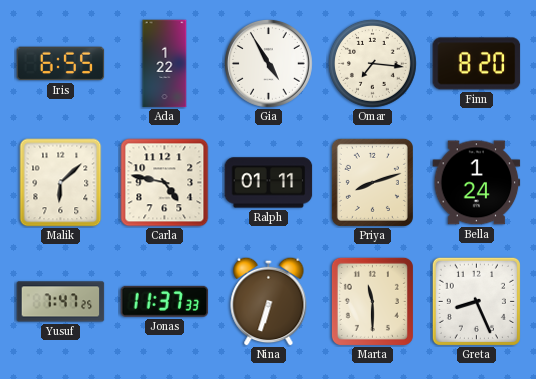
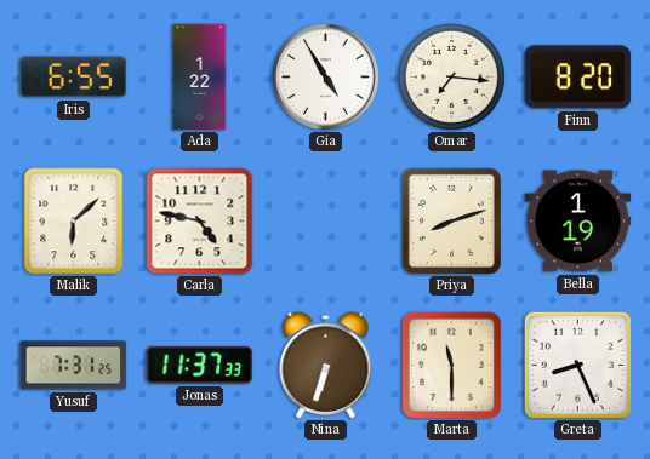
Ralph: 01:11 -> none
Bella: 1:24 -> 1:19
Yusuf: 7:47 -> 7:31
